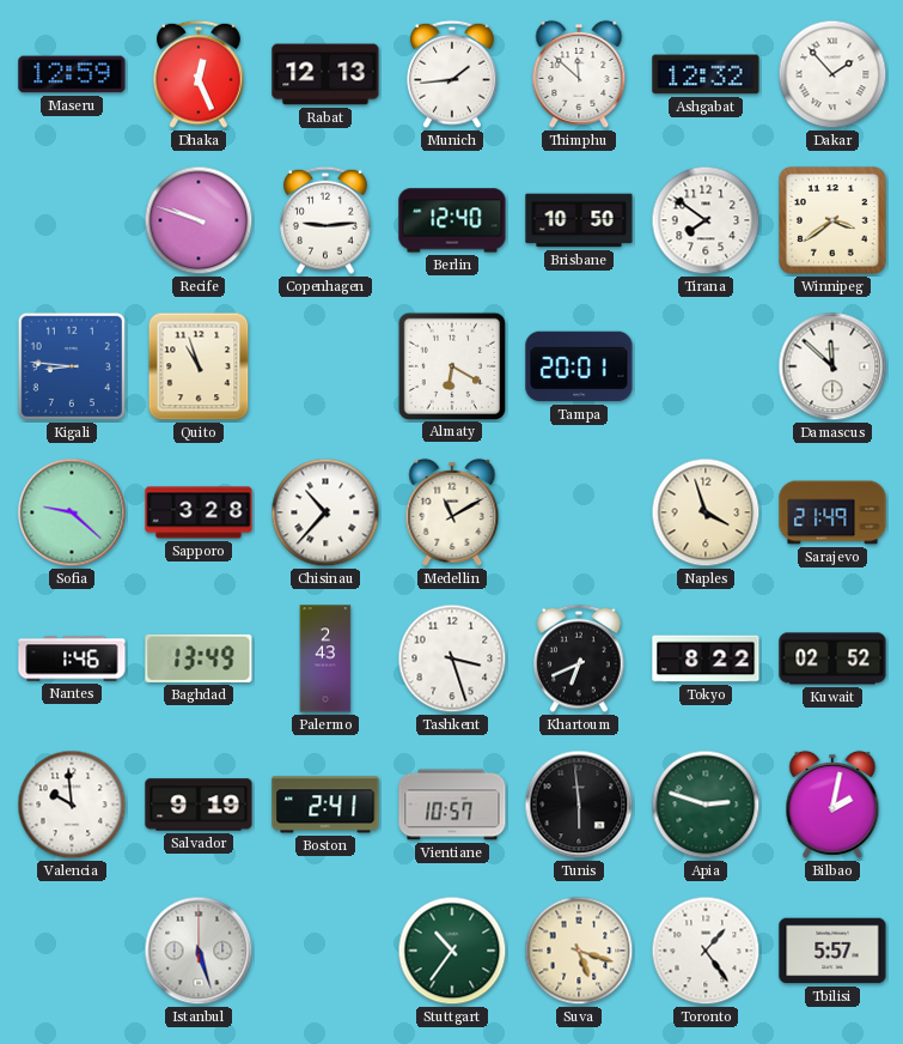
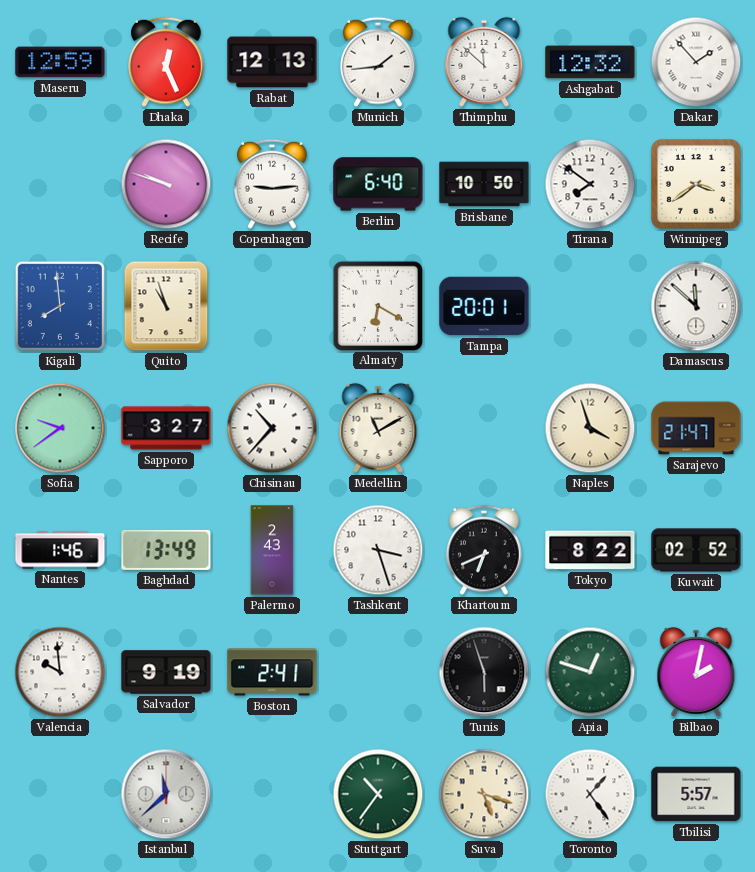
Berlin: 12:40 -> 6:40
Kigali: 8:46 -> 7:59
Sofia: 9:22 -> 9:39
Sapporo: 3:28 -> 3:27
Sarajevo: 21:49 -> 21:47
Vientiane: 10:57 -> none
Tunis: 5:59 -> 5:57
Apia: 2:48 -> 12:48
Istanbul: 5:27 -> 11:38
